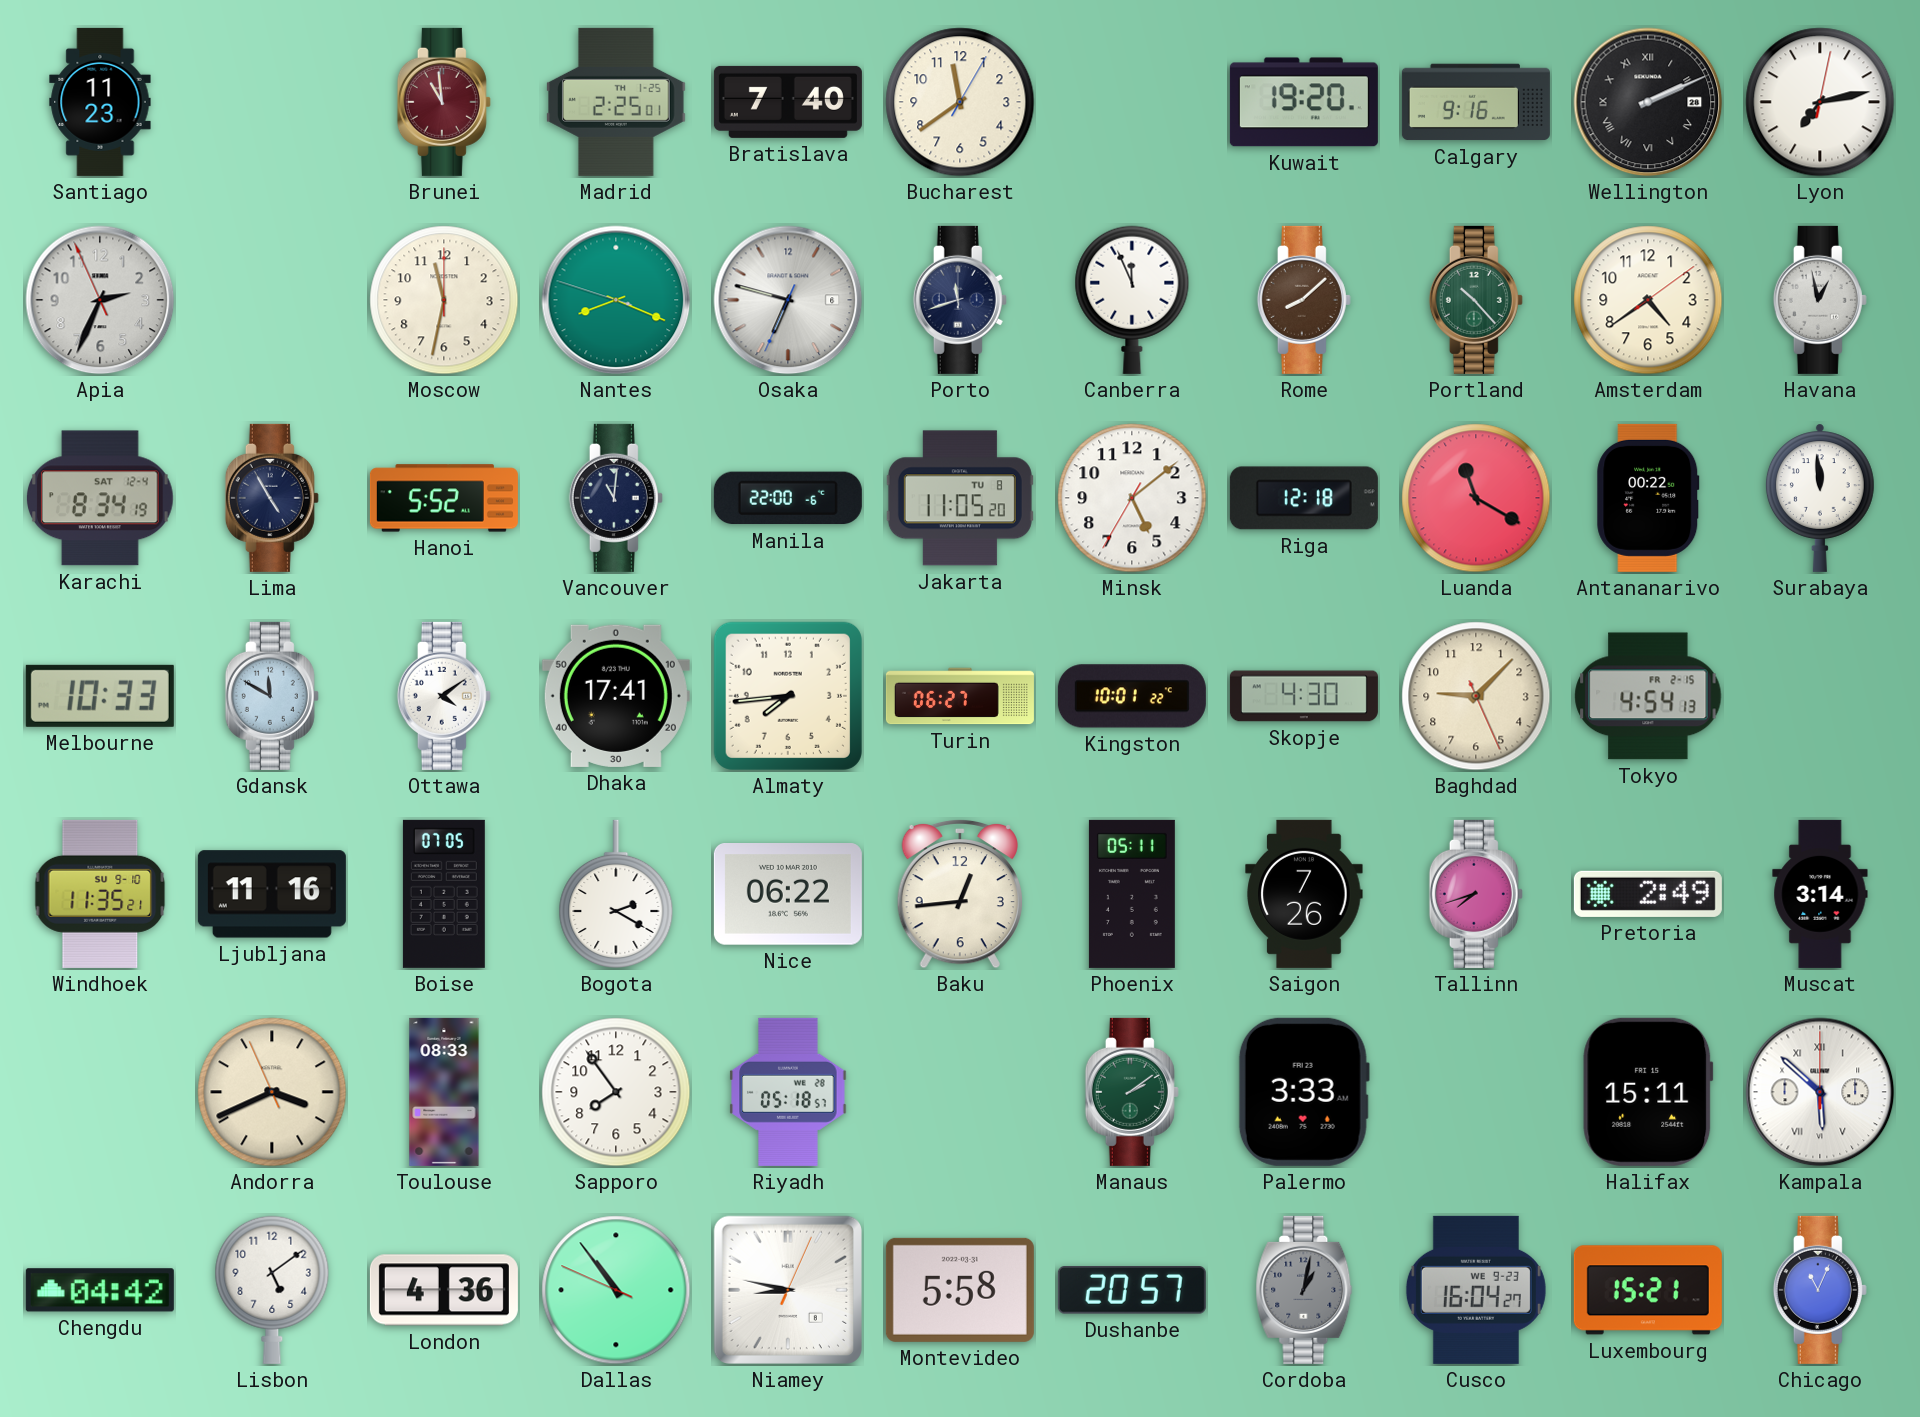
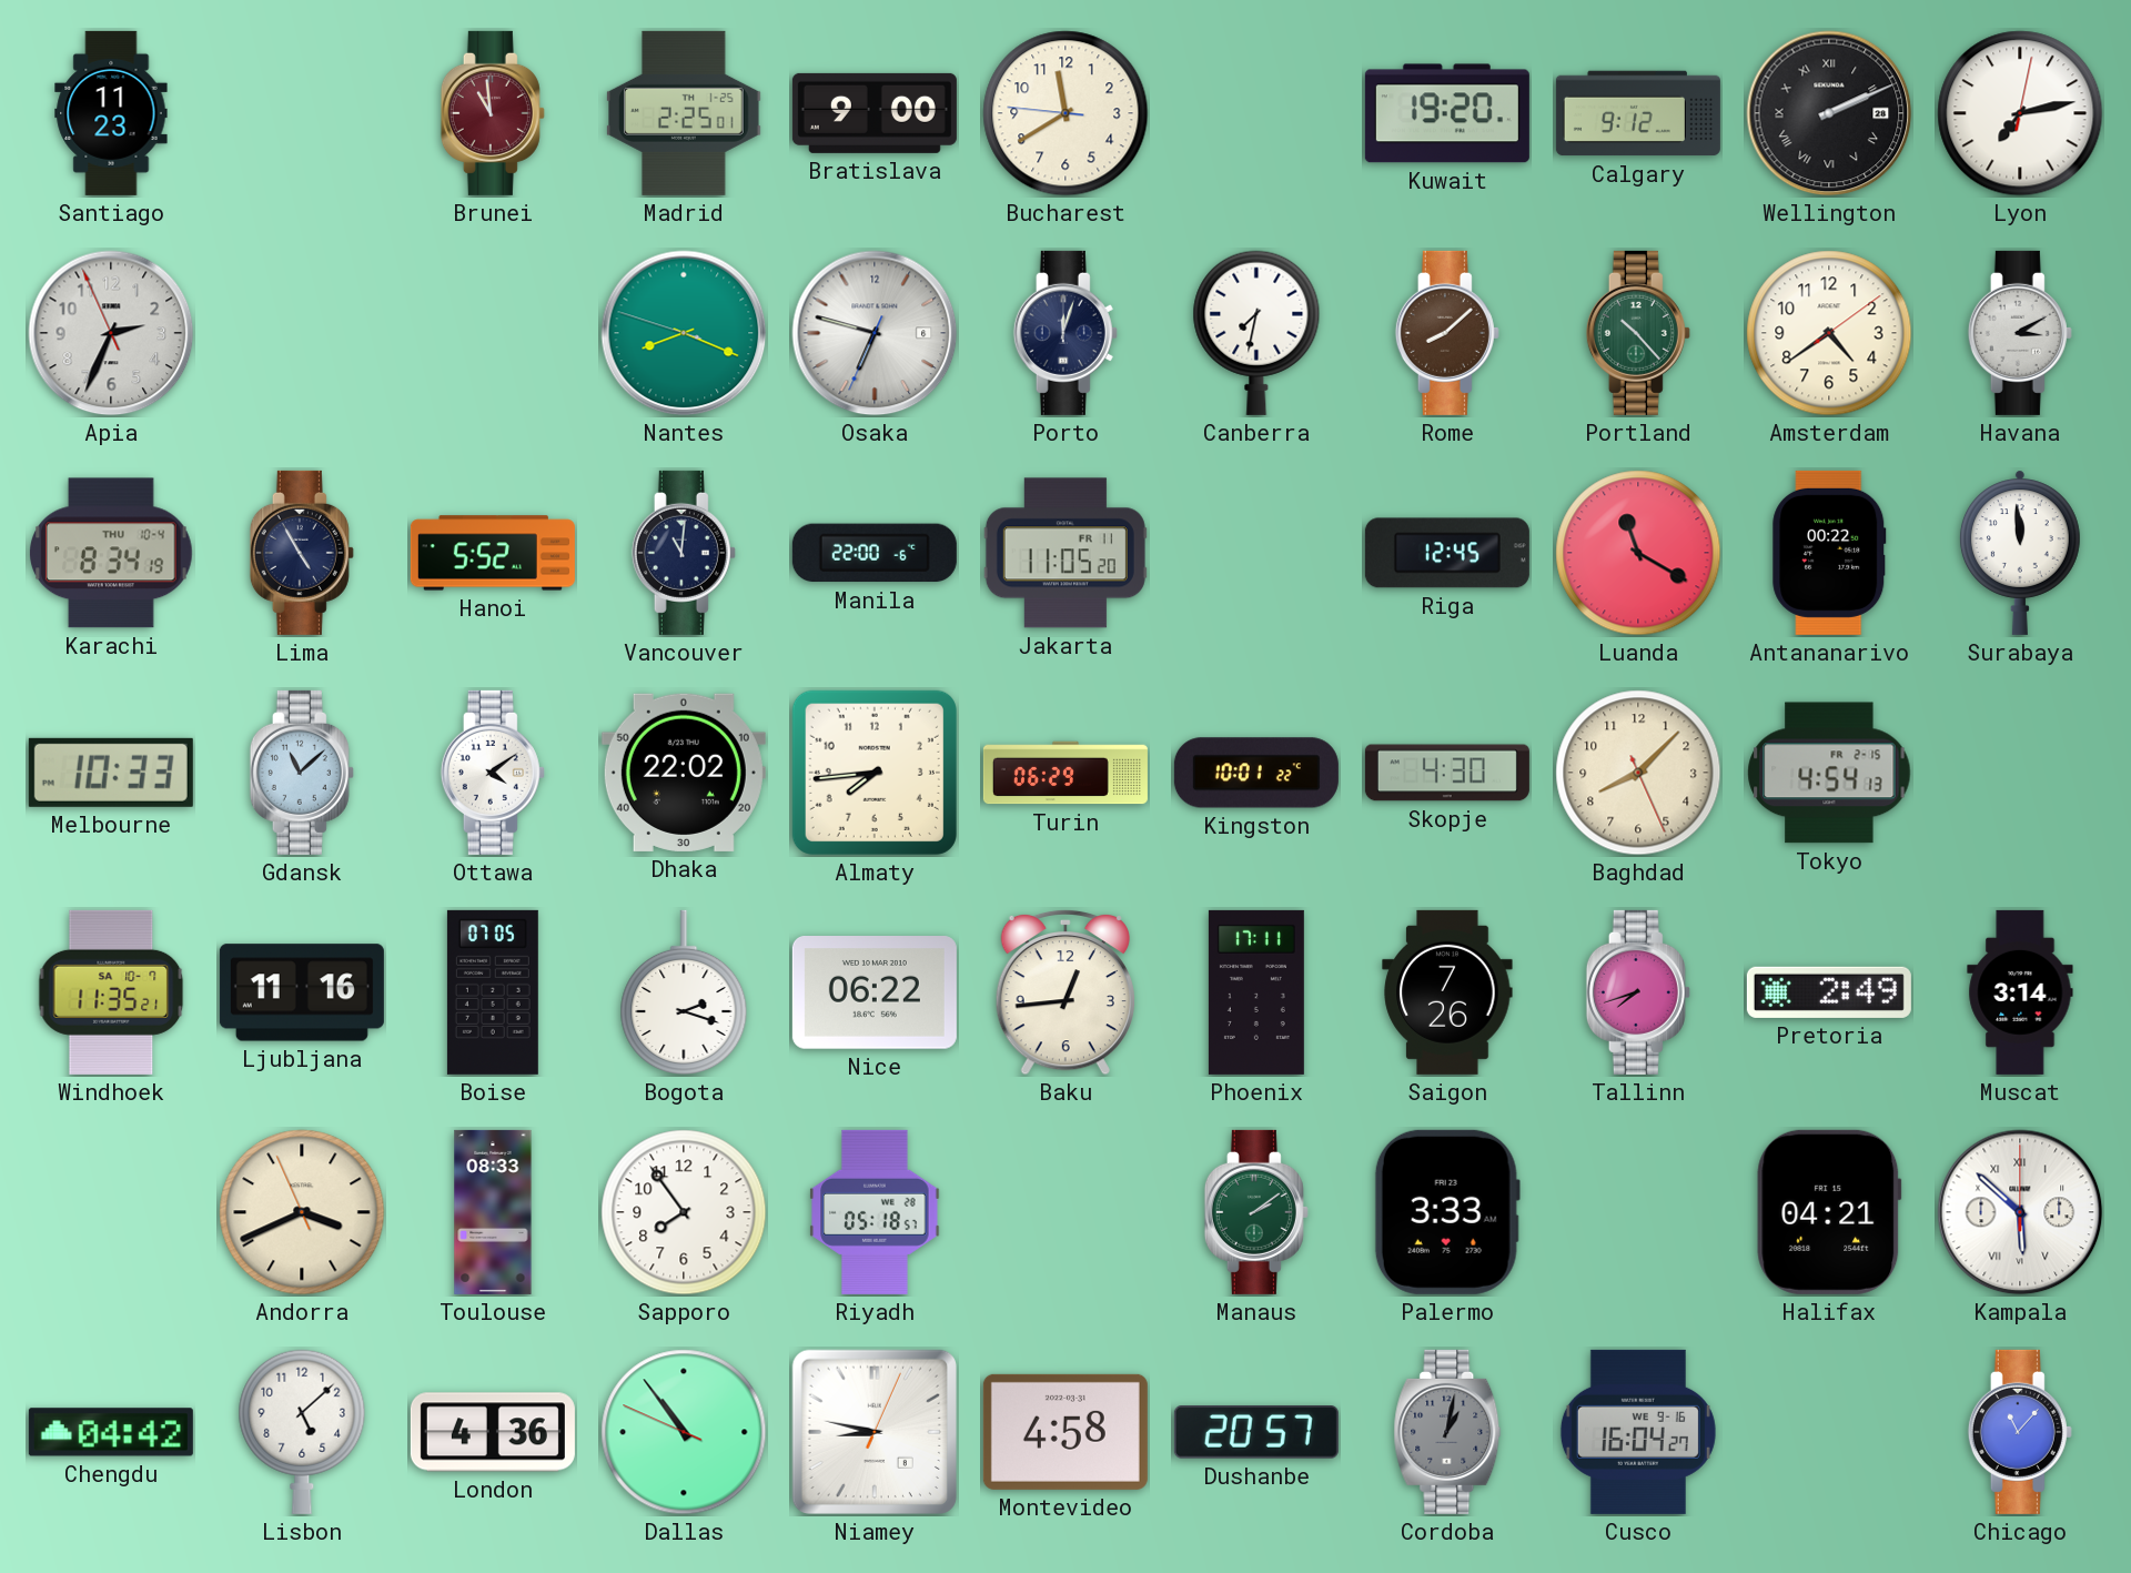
Bratislava: 7:40 -> 9:00
Bucharest: 11:39:05 -> 11:39:46
Calgary: 9:16 -> 9:12
Moscow: 11:32 -> none
Porto: 11:42 -> 12:03
Canberra: 11:56 -> 7:32
Havana: 12:58 -> 3:10
Karachi date: SAT 12-4 -> THU 10-4
Jakarta date: TU 8 -> FR 11
Minsk: 5:08 -> none
Riga: 12:18 -> 12:45
Gdansk: 11:50 -> 11:08
Dhaka: 17:41 -> 22:02
Turin: 06:27 -> 06:29
Baghdad: 9:07 -> 8:07
Windhoek date: SU 9-10 -> SA 10-7
Bogota: 2:20 -> 2:18
Phoenix: 05:11 -> 17:11
Halifax: 15:11 -> 04:21
Lisbon: 5:09 -> 5:08
Montevideo: 5:58 -> 4:58
Cusco date: WE 9-23 -> WE 9-16
Luxembourg: 15:21 -> none
Chicago: 11:04 -> 11:07
